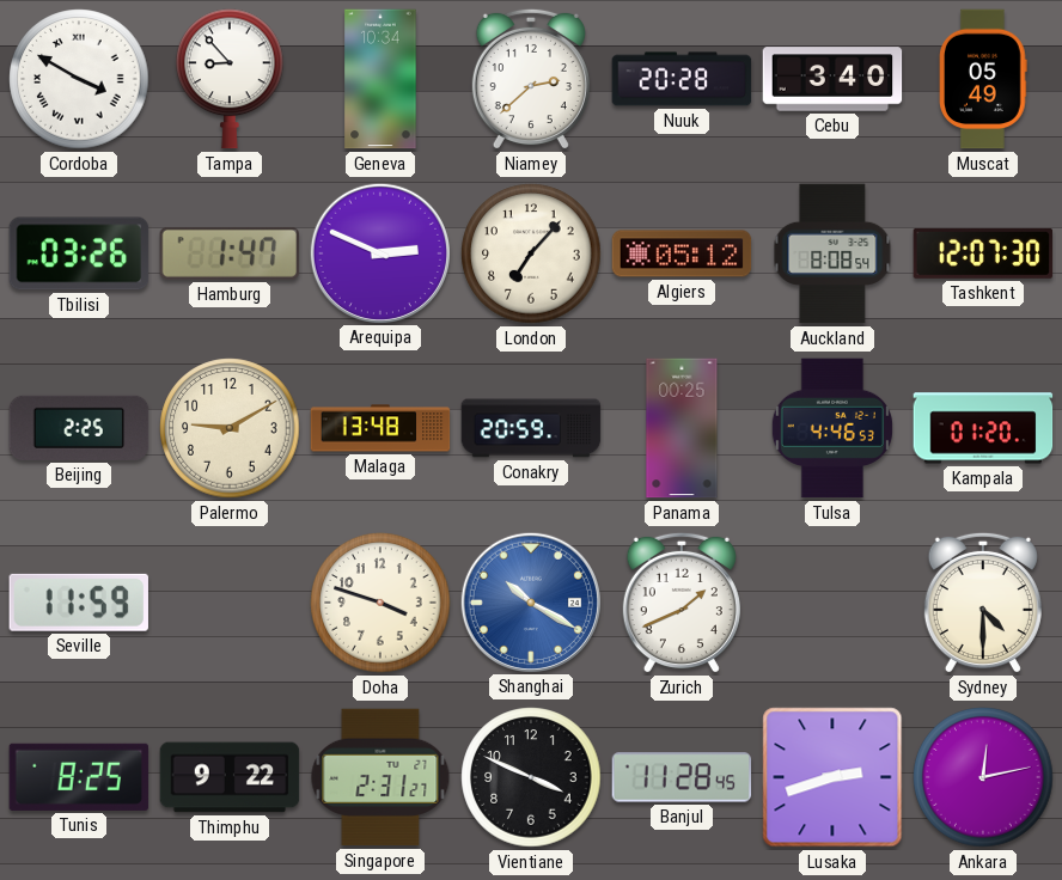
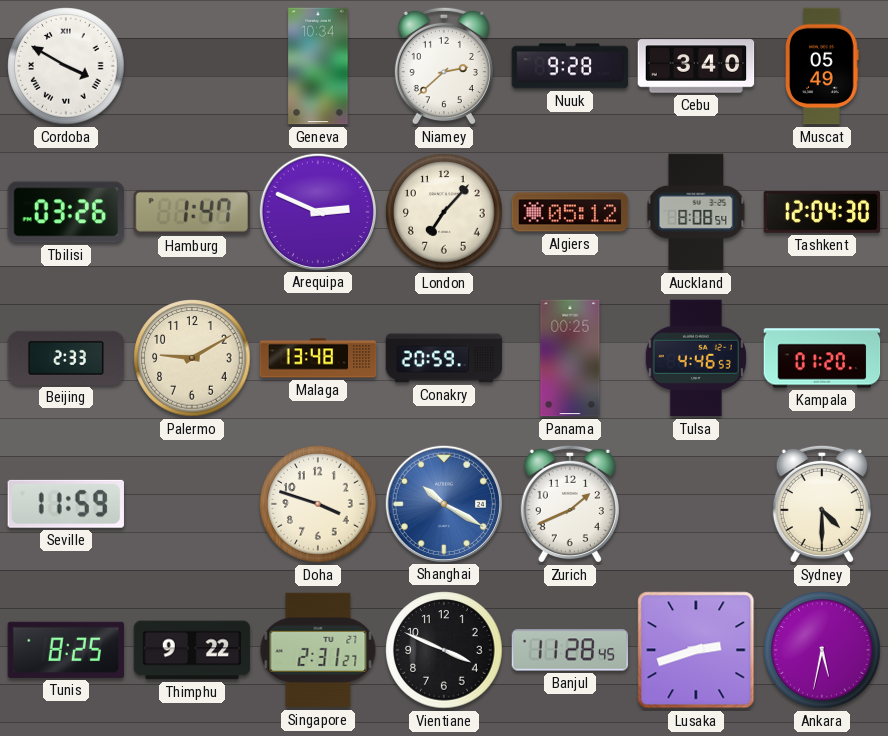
Tampa: 8:53 -> none
Nuuk: 20:28 -> 9:28
Tashkent: 12:07 -> 12:04
Beijing: 2:25 -> 2:33
Ankara: 12:13 -> 5:32
